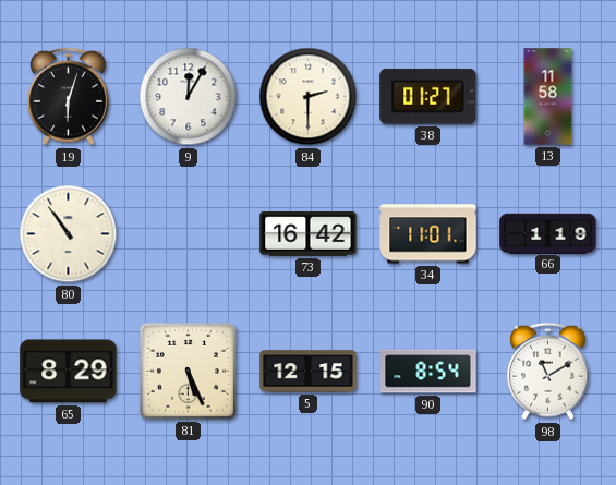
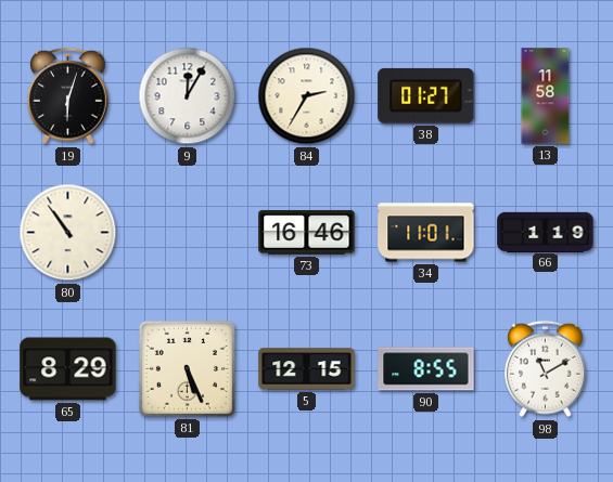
84: 2:30 -> 2:35
73: 16:42 -> 16:46
90: 8:54 -> 8:55
